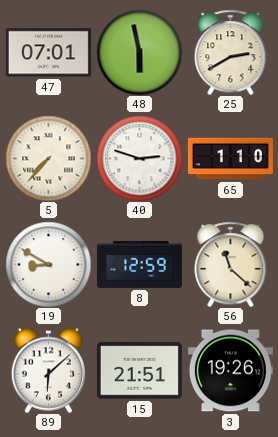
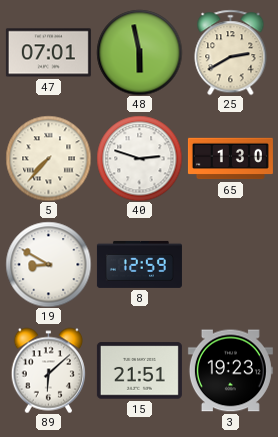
65: 1:10 -> 1:30
56: 11:22 -> none
3: 19:26 -> 19:23
